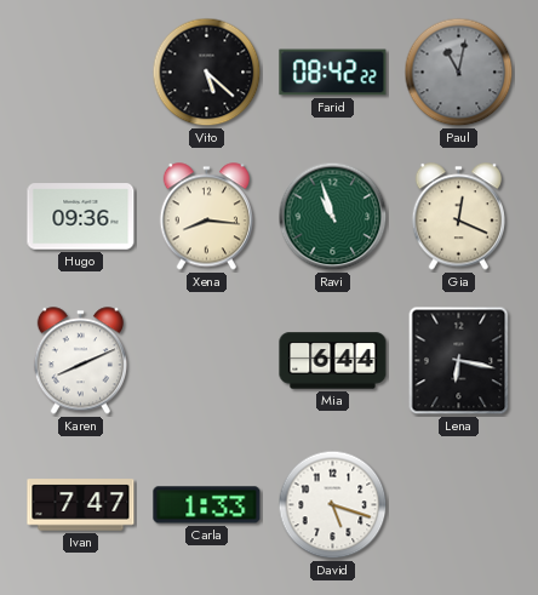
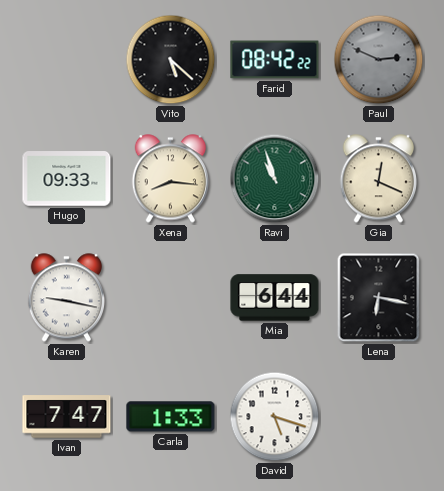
Paul: 11:02 -> 2:49
Hugo: 09:36 -> 09:33
Karen: 8:11 -> 9:17
